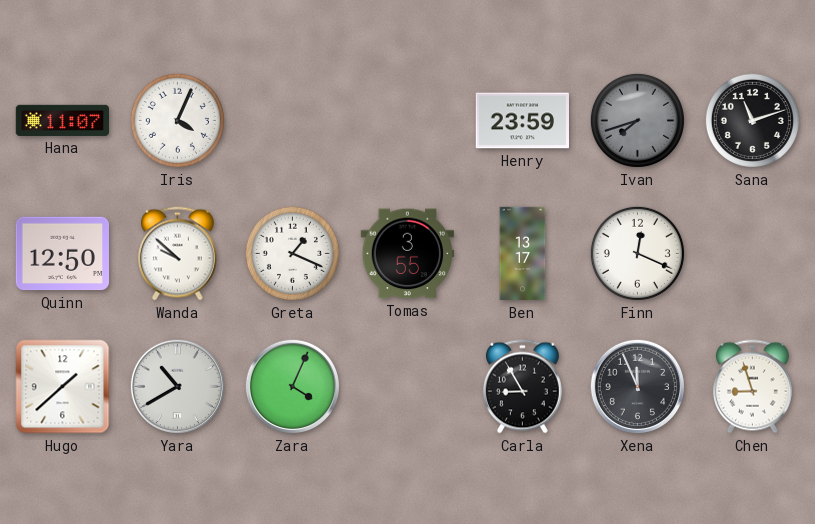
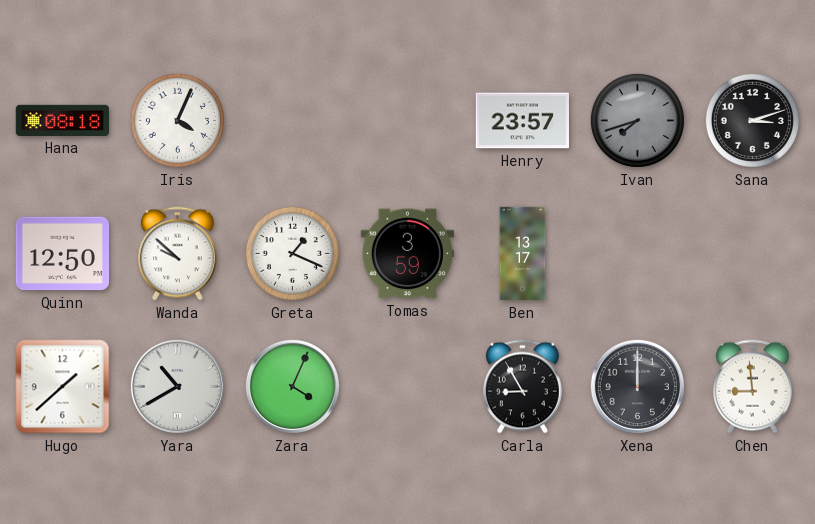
Hana: 11:07 -> 08:18
Henry: 23:59 -> 23:57
Sana: 11:12 -> 3:12
Tomas: 3:55 -> 3:59
Finn: 12:19 -> none
Xena: 11:56 -> 12:00
Chen: 8:57 -> 8:59
